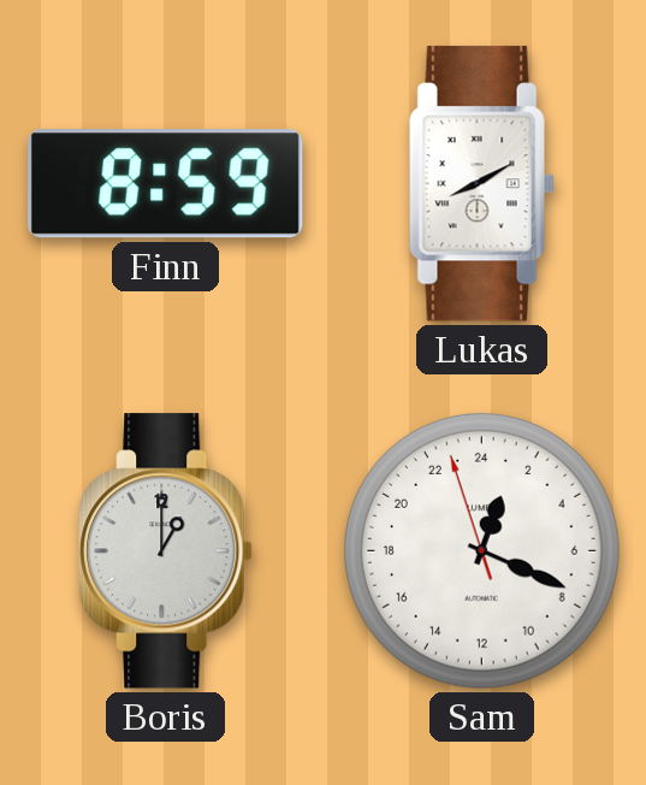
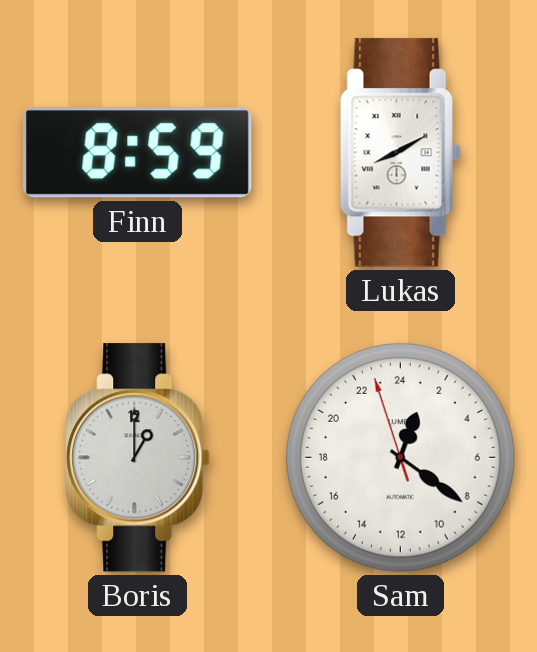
Sam: 1:18 -> 1:20
